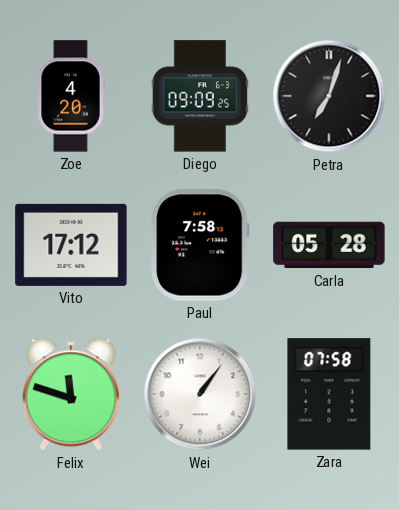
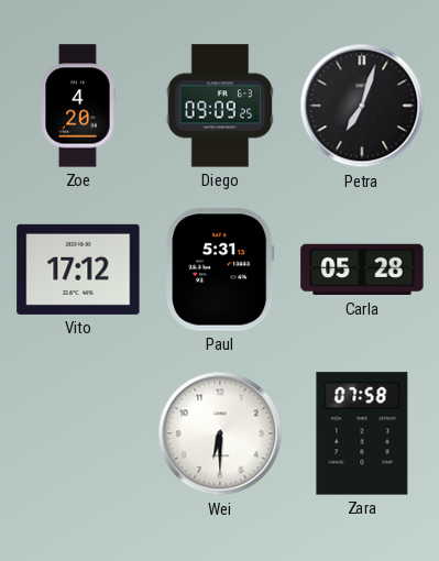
Paul: 7:58 -> 5:31
Felix: 11:48 -> none
Wei: 1:06 -> 6:30
